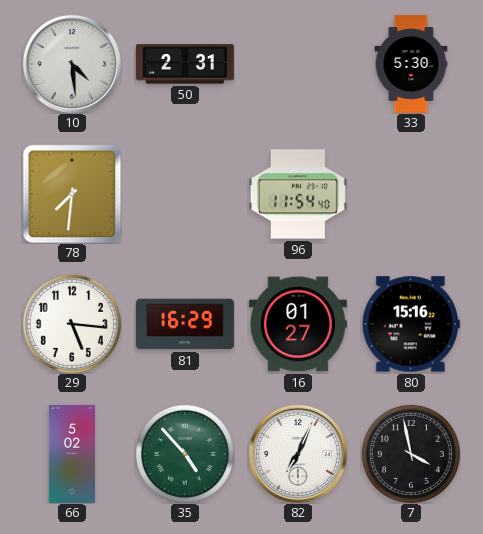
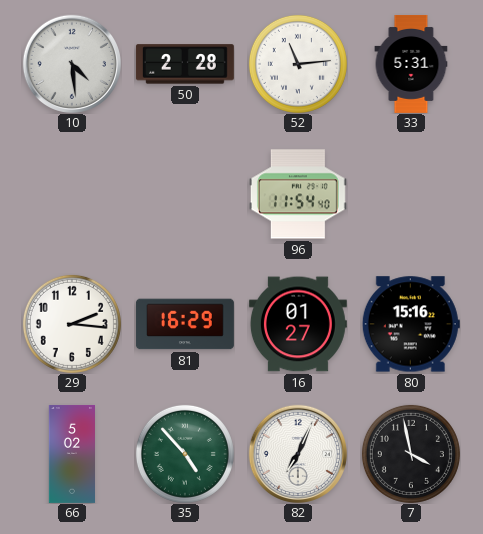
50: 2:31 -> 2:28
52: none -> 11:14
33: 5:30 -> 5:31
78: 7:31 -> none
29: 5:16 -> 2:16
